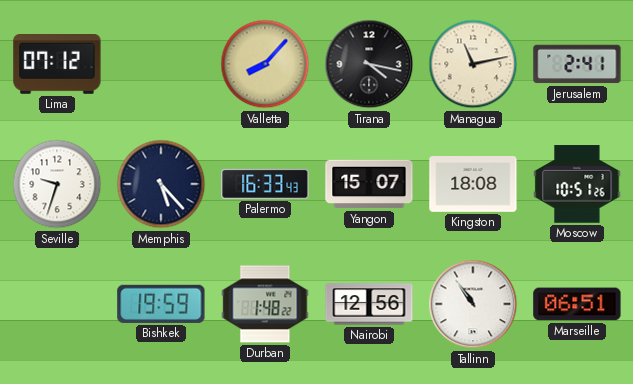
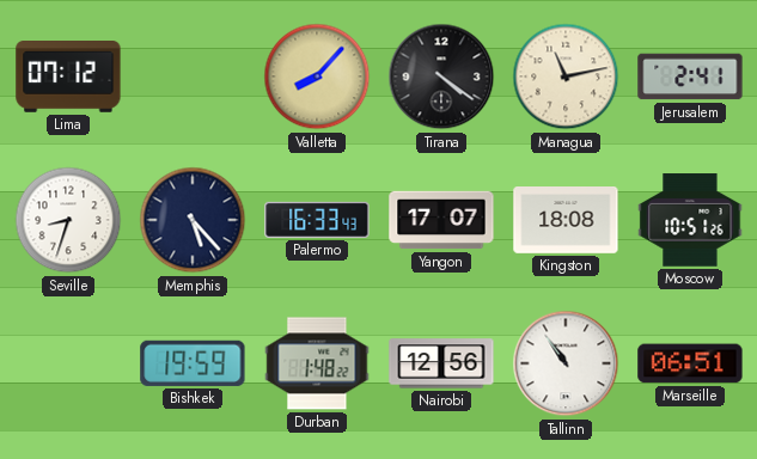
Tirana: 4:17 -> 4:21
Seville: 9:33 -> 8:33
Yangon: 15:07 -> 17:07
